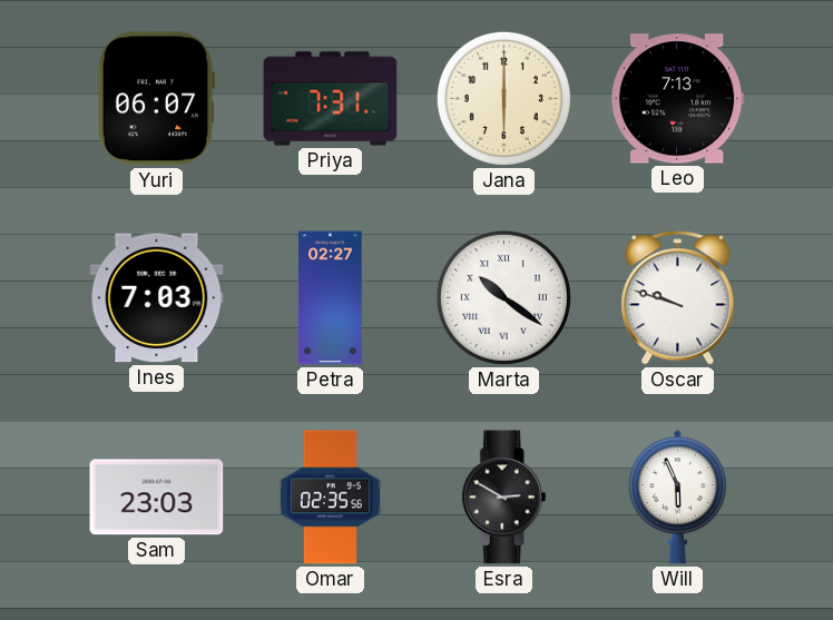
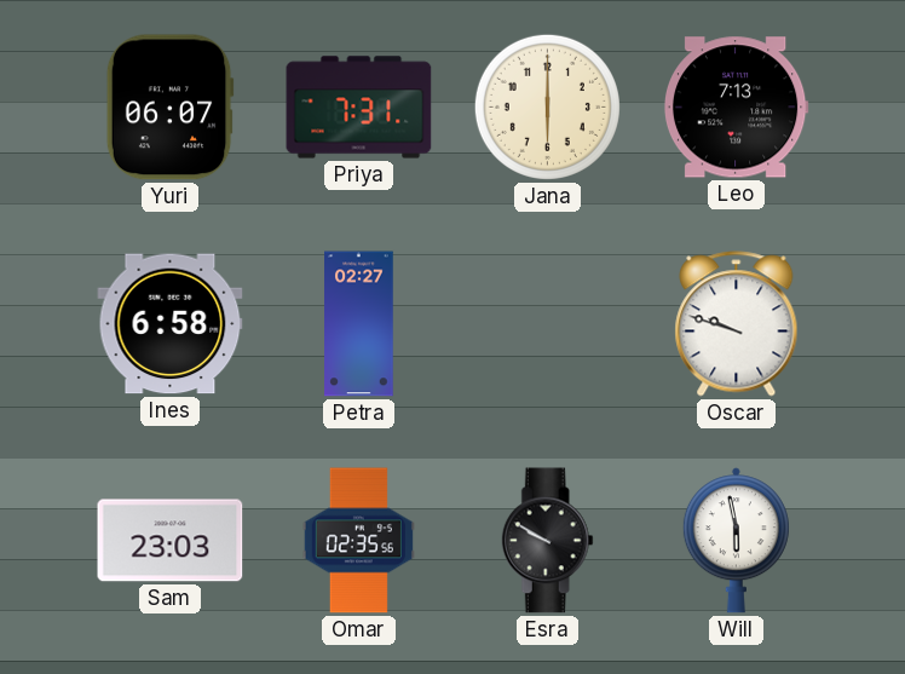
Ines: 7:03 -> 6:58
Marta: 10:21 -> none
Esra: 2:50 -> 9:50
Will: 5:56 -> 5:58
